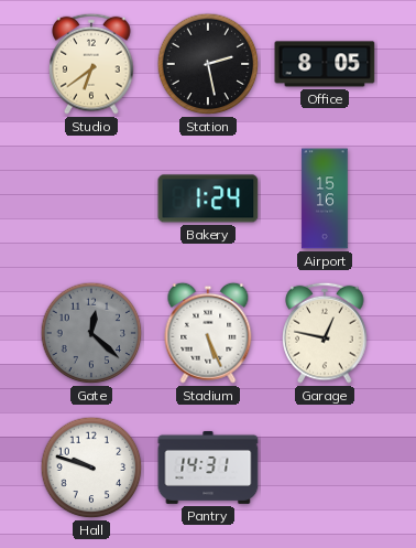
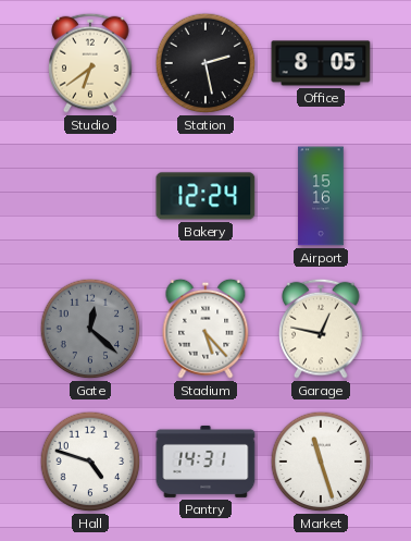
Bakery: 1:24 -> 12:24
Stadium: 5:26 -> 5:23
Hall: 9:48 -> 4:48
Market: none -> 11:27
